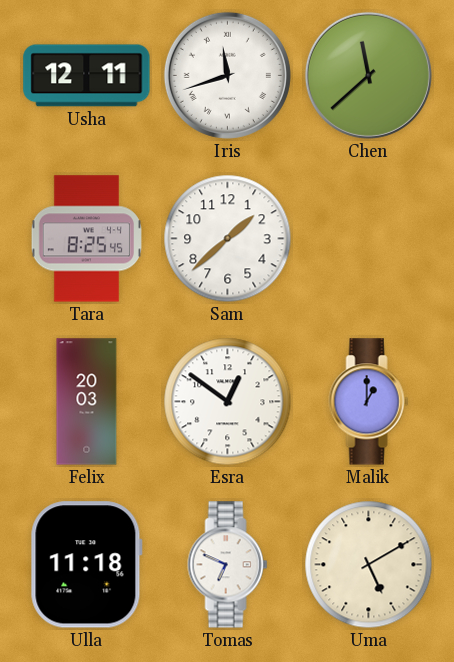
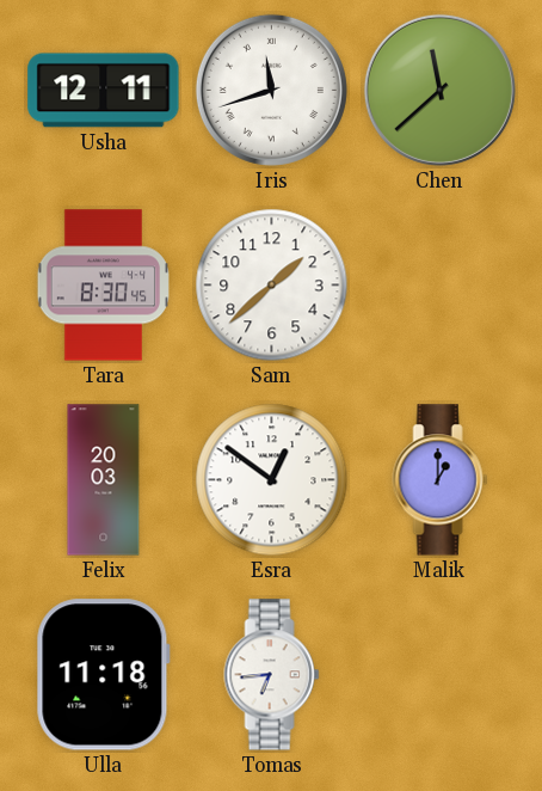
Tara: 8:25 -> 8:30
Tomas: 6:49 -> 6:44
Uma: 5:10 -> none
